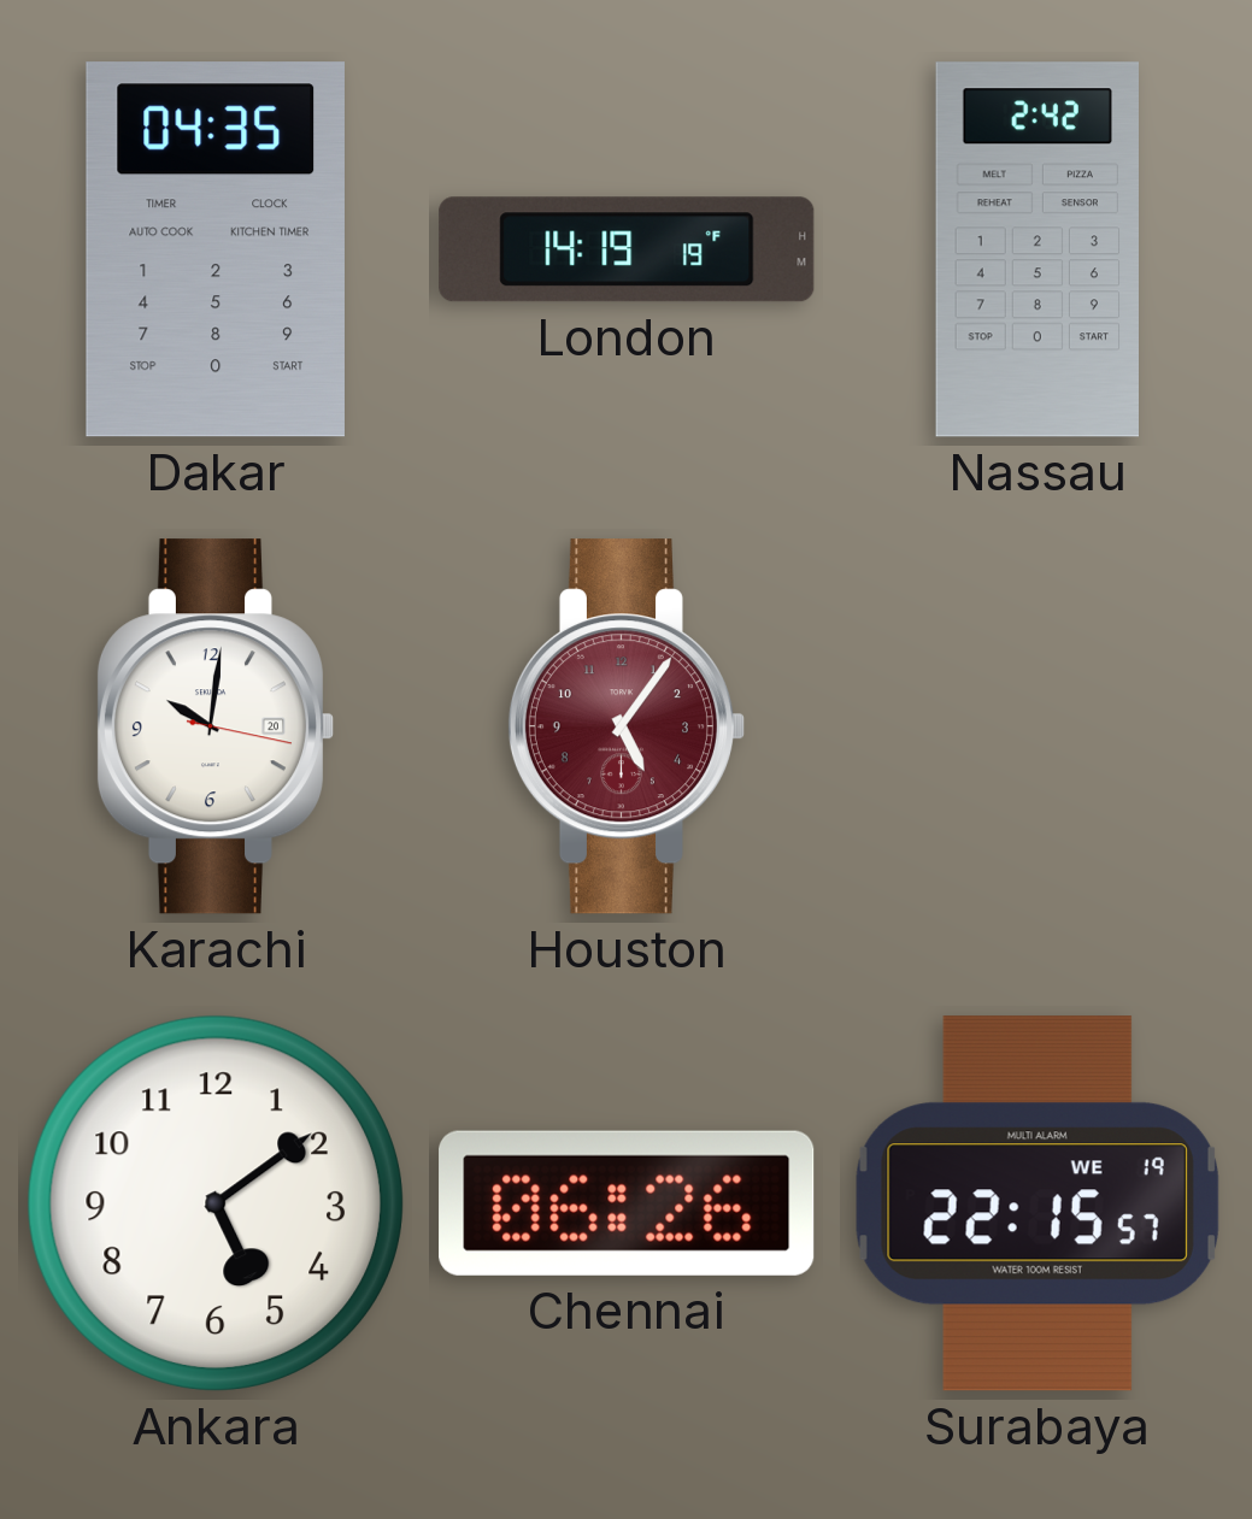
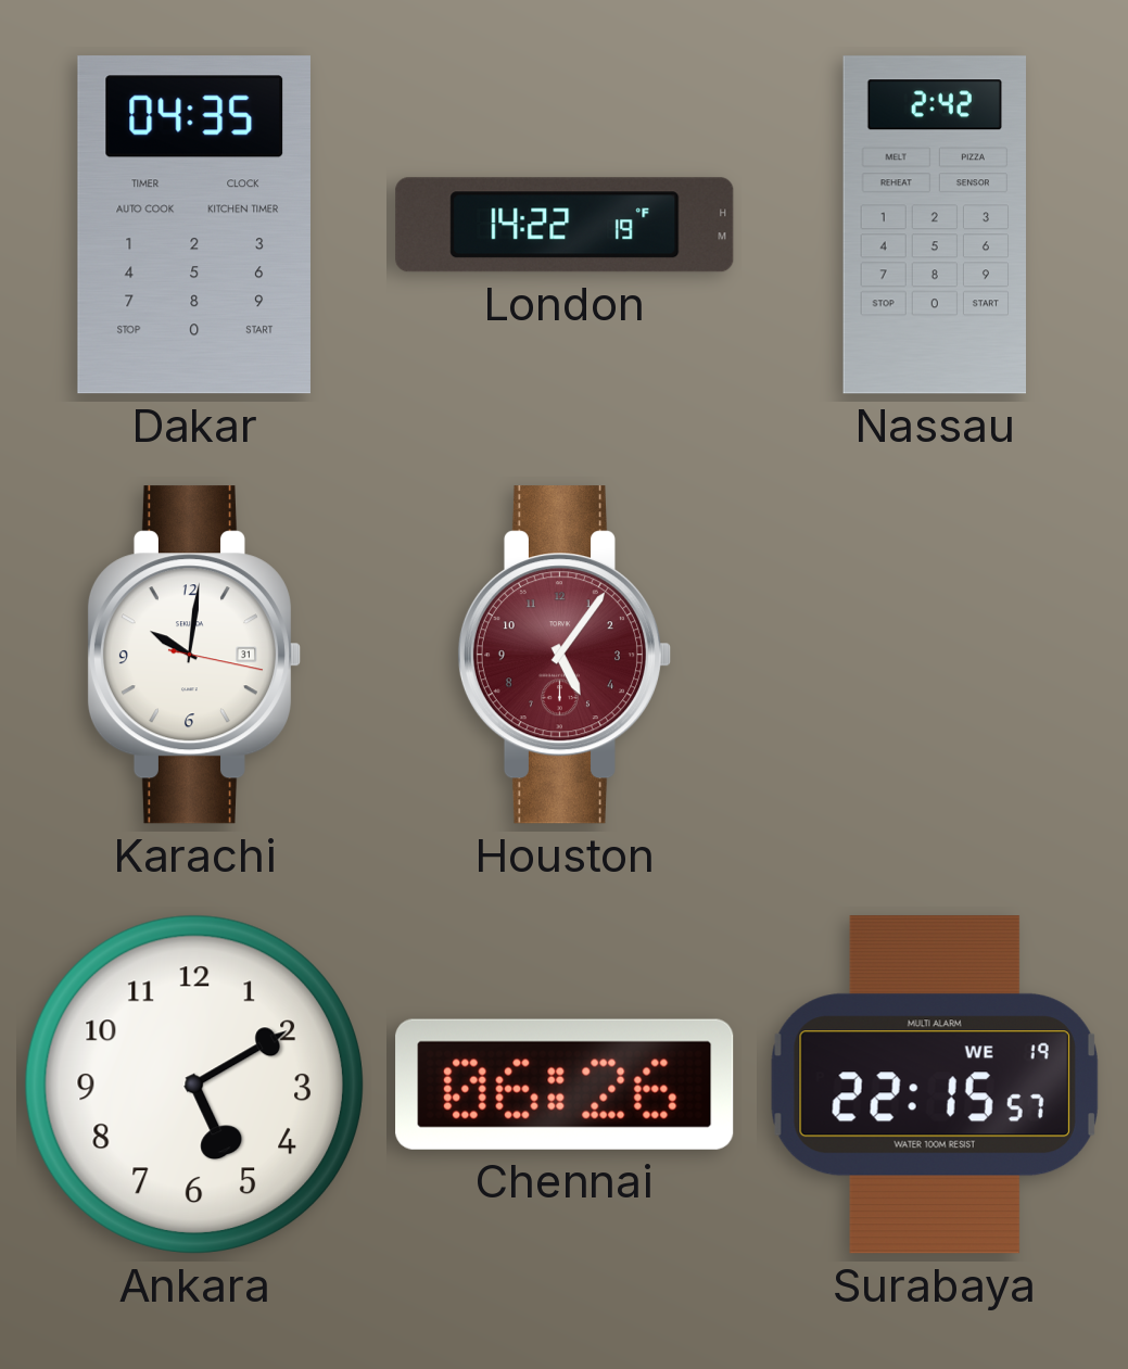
London: 14:19 -> 14:22
Karachi date: 20 -> 31
Ankara: 5:09 -> 5:10
